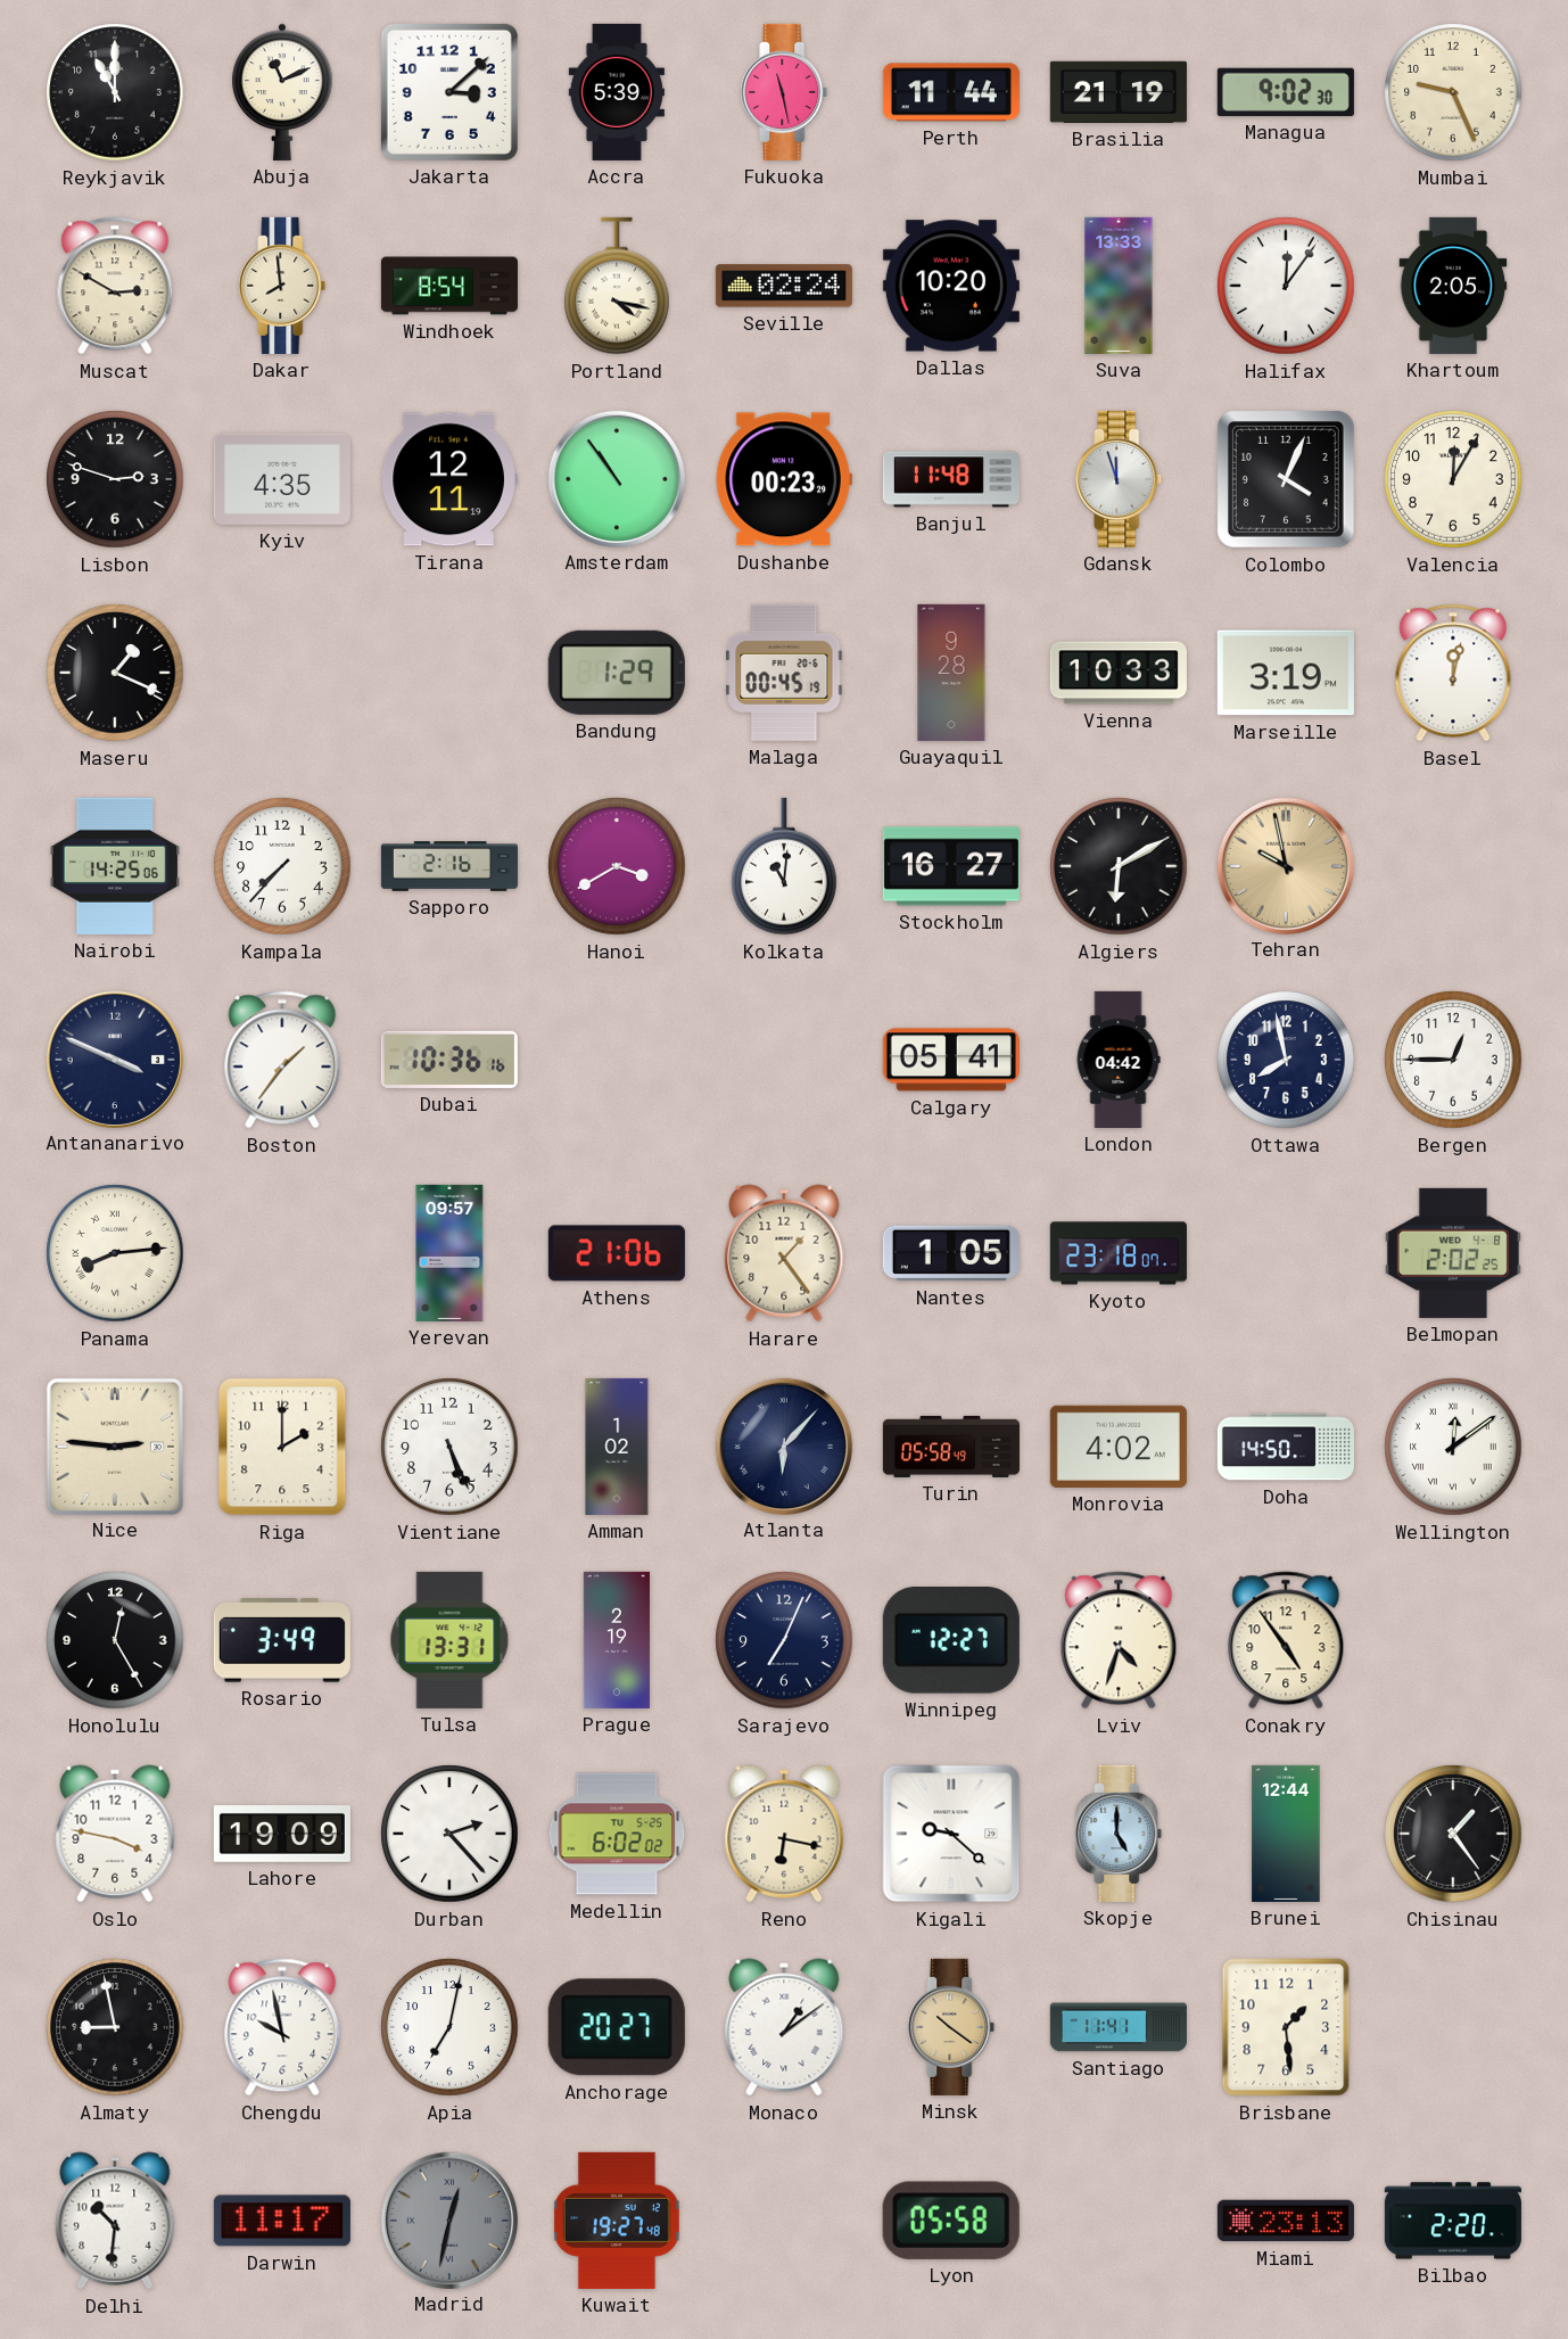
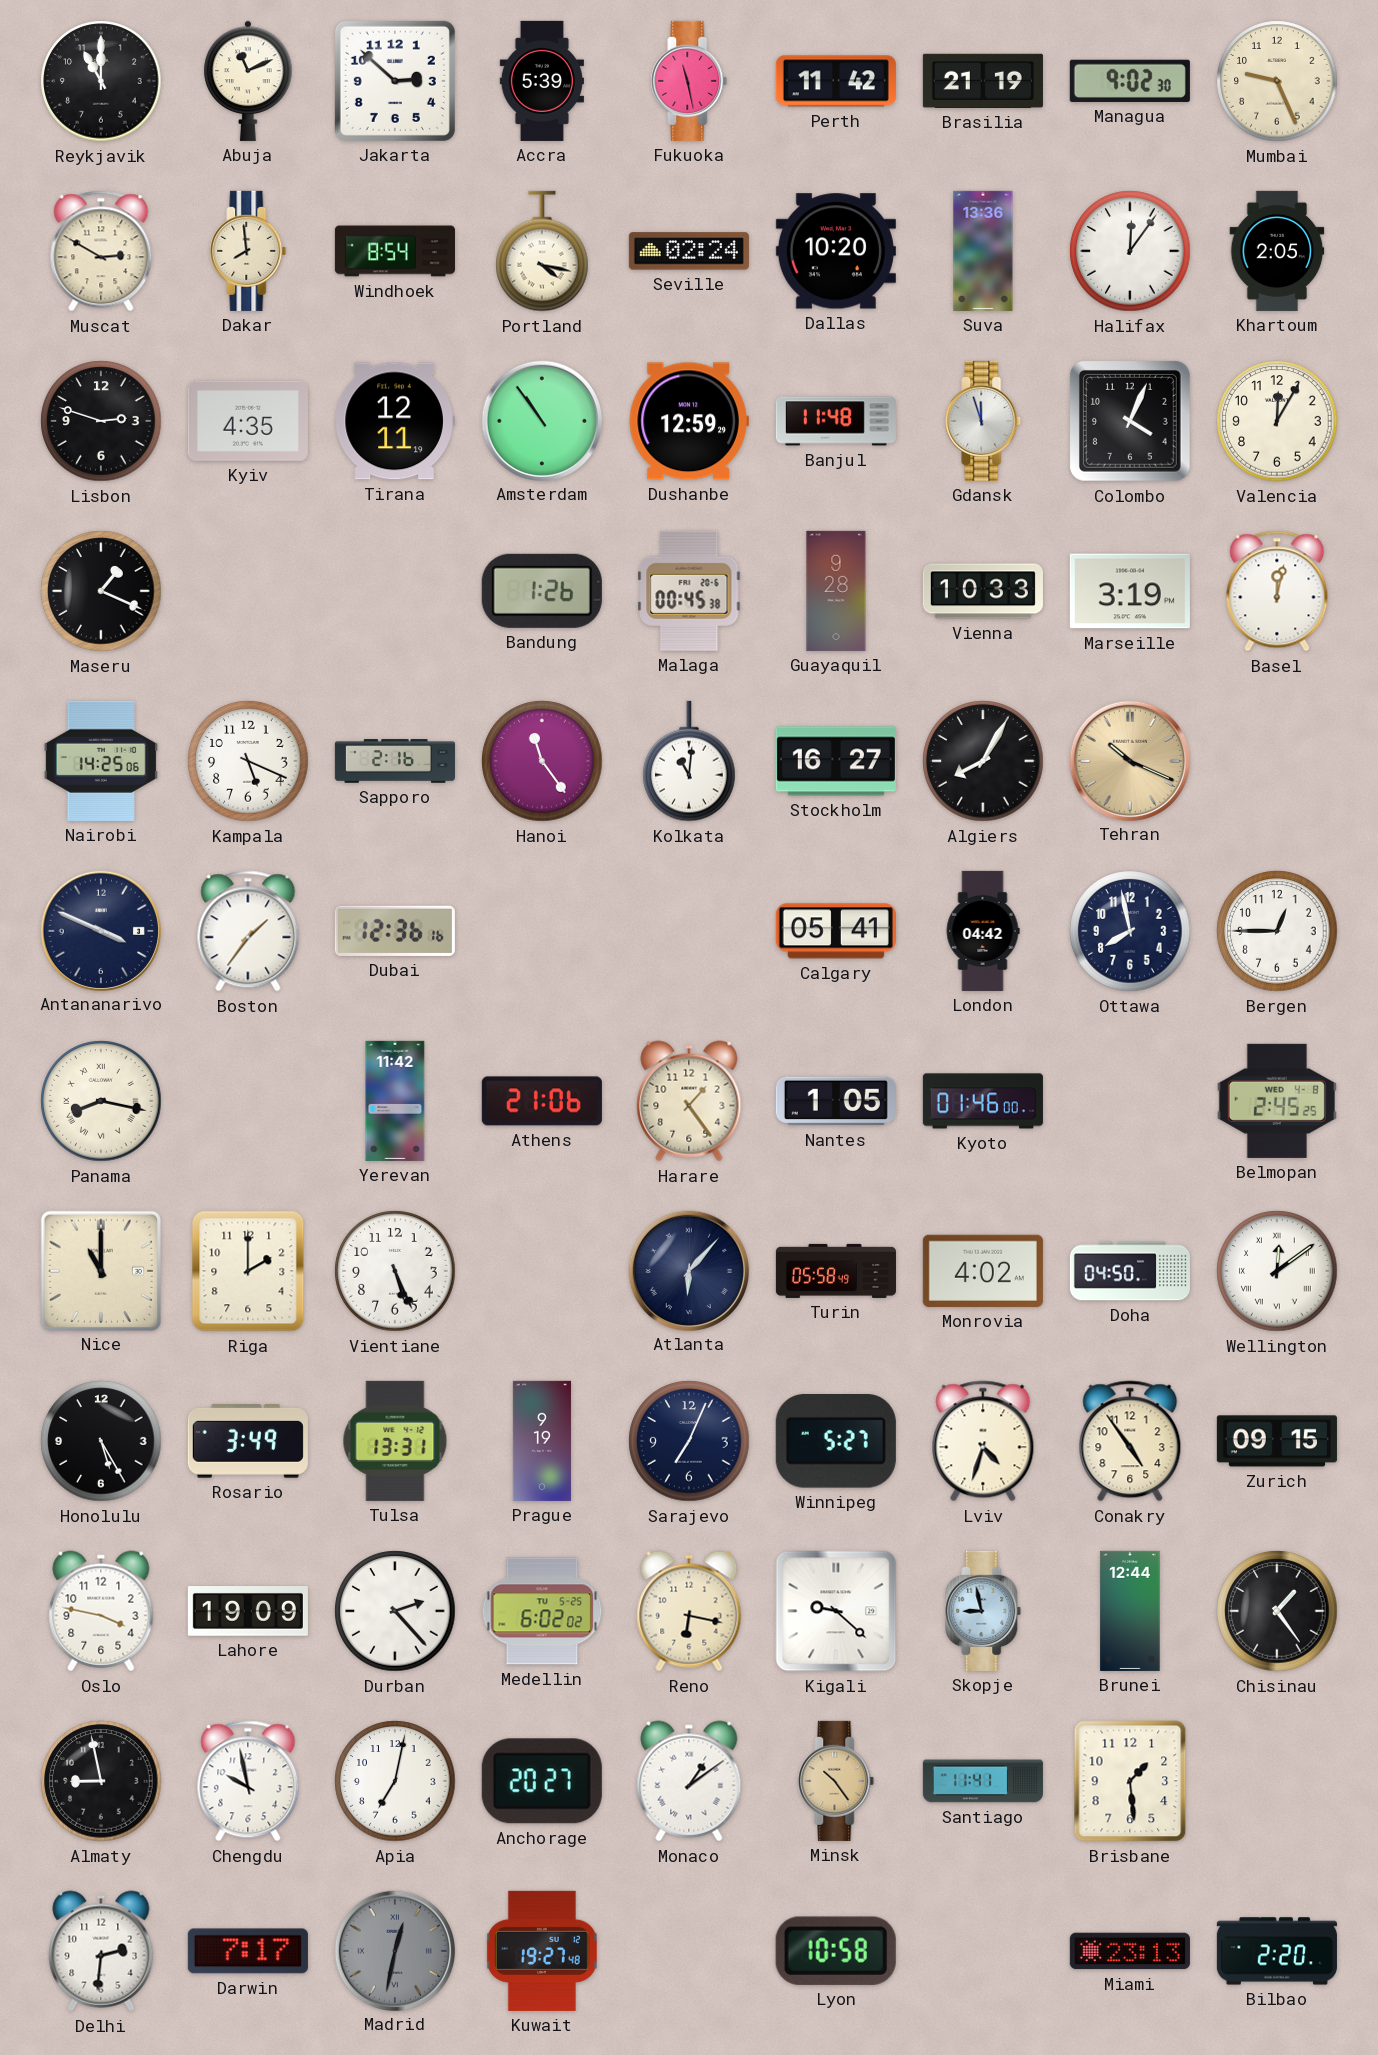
Jakarta: 3:08 -> 2:52
Perth: 11:44 -> 11:42
Suva: 13:33 -> 13:36
Dushanbe: 00:23 -> 12:59
Bandung: 1:29 -> 1:26
Malaga: 00:45:19 -> 00:45:38
Kampala: 7:37 -> 5:19
Hanoi: 3:40 -> 11:24
Algiers: 6:10 -> 8:05
Tehran: 9:58 -> 10:19
Dubai: 10:36 -> 12:36
Panama: 8:14 -> 8:17
Yerevan: 09:57 -> 11:42
Kyoto: 23:18 -> 01:46
Belmopan: 2:02 -> 2:45
Nice: 2:46 -> 11:00
Amman: 1:02 -> none
Doha: 14:50 -> 04:50
Honolulu: 12:25 -> 5:25
Prague: 2:19 -> 9:19
Winnipeg: 12:27 -> 5:27
Zurich: none -> 09:15
Skopje: 5:00 -> 8:58
Minsk: 10:21 -> 10:24
Delhi: 10:31 -> 2:31
Darwin: 11:17 -> 7:17
Lyon: 05:58 -> 10:58
